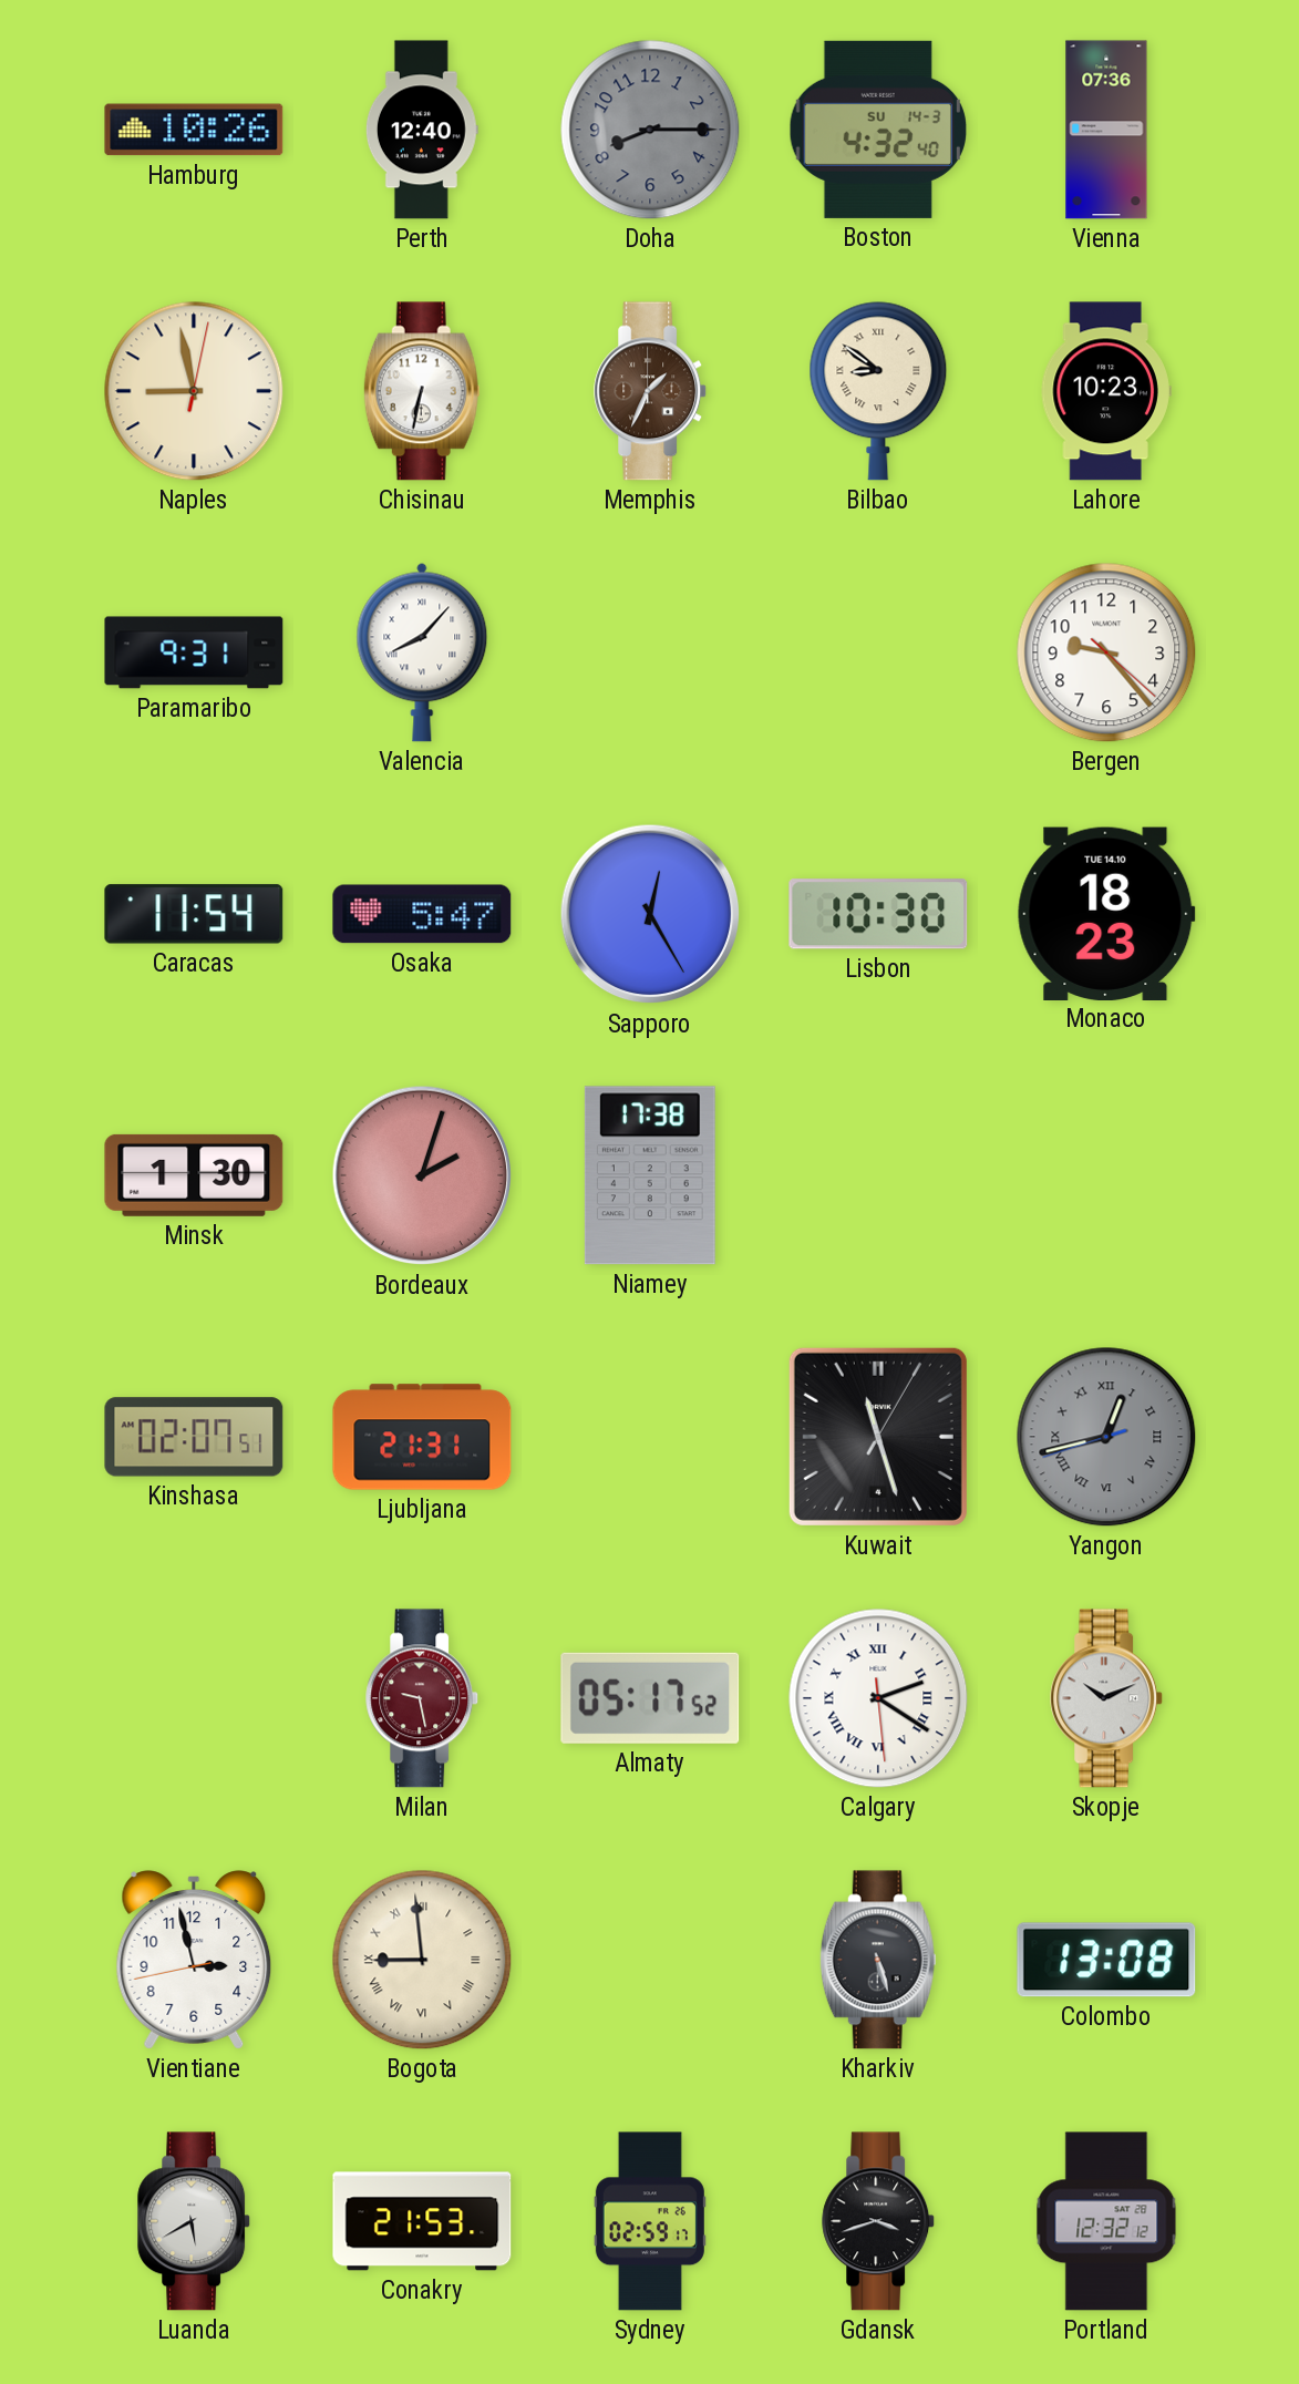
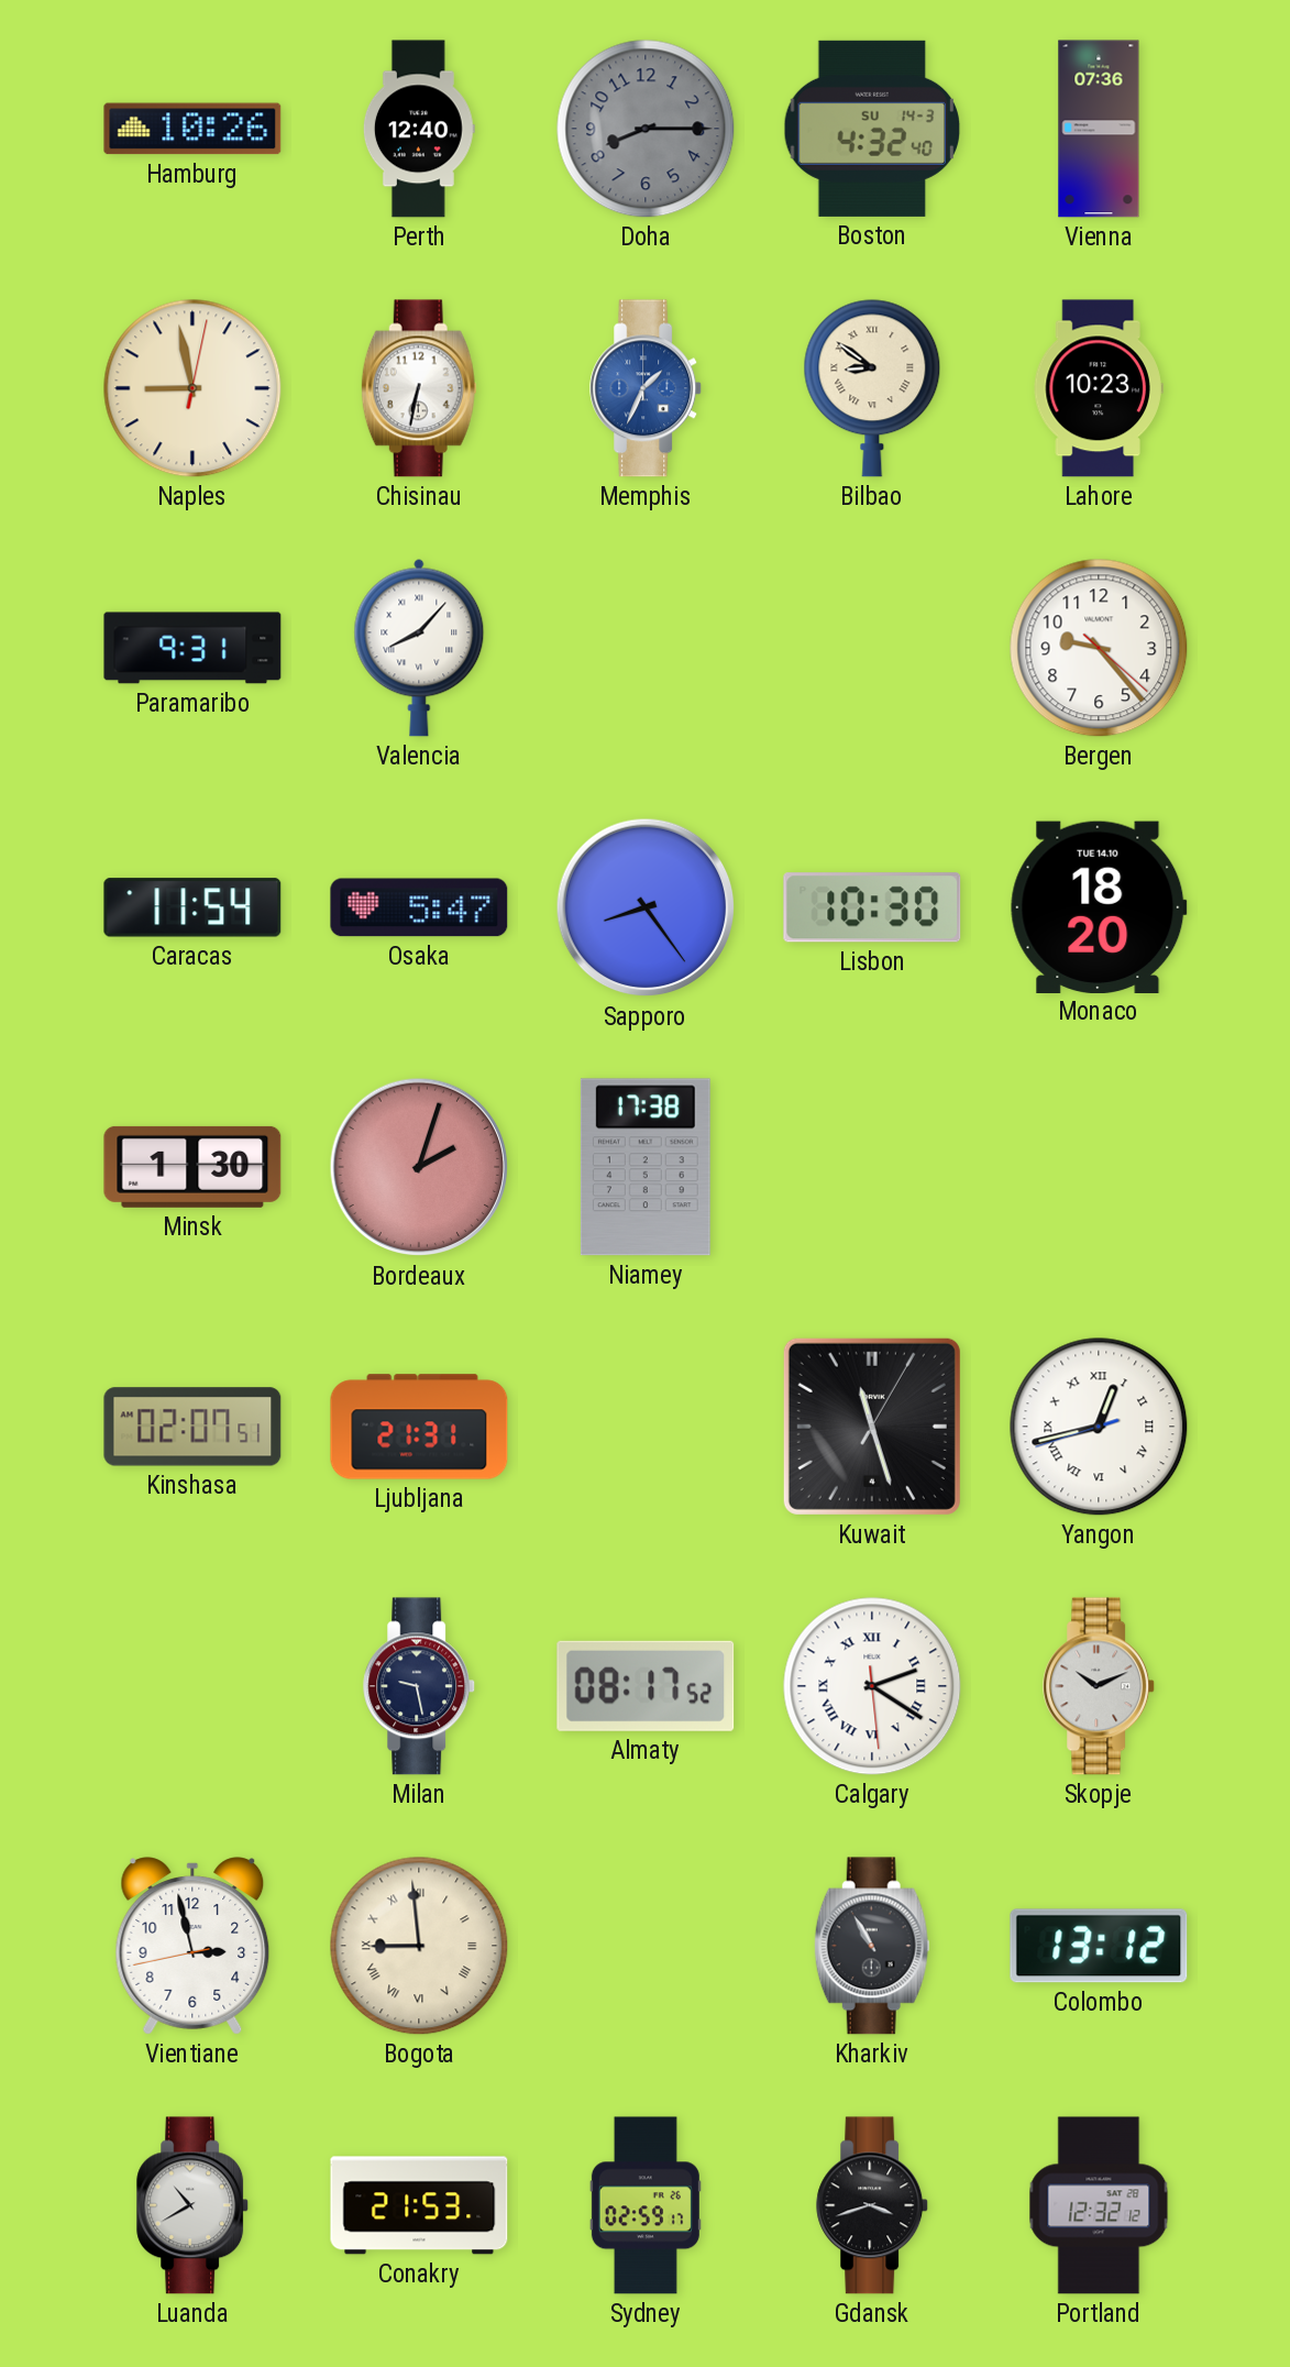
Memphis dial: brown -> blue
Sapporo: 12:25 -> 8:24
Monaco: 18:23 -> 18:20
Yangon dial: grey -> white
Milan dial: burgundy -> navy
Almaty: 05:17 -> 08:17
Kharkiv: 5:27 -> 10:55
Colombo: 13:08 -> 13:12
Luanda: 5:40 -> 10:40
